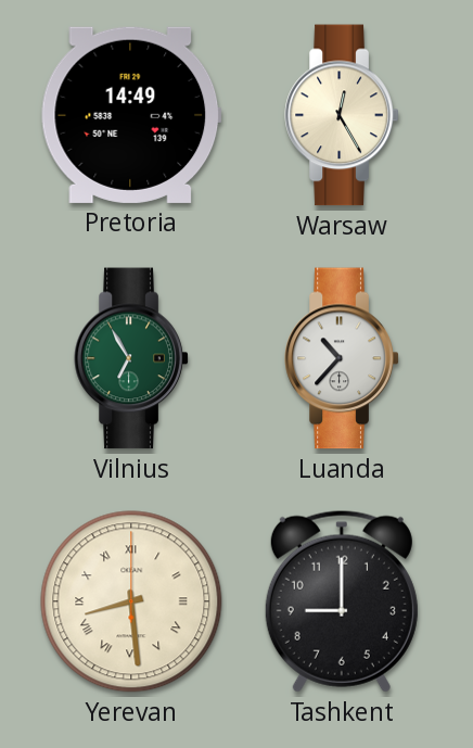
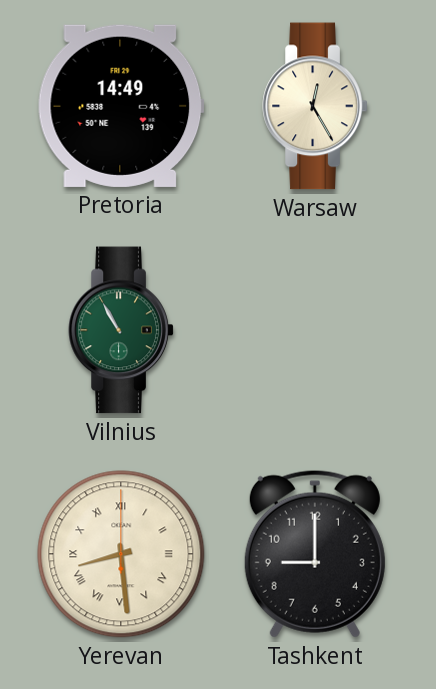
Vilnius: 6:55 -> 10:55
Luanda: 10:37 -> none
